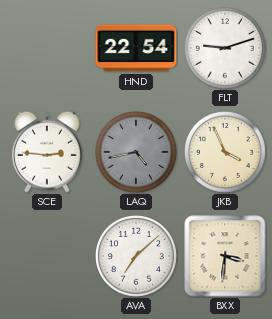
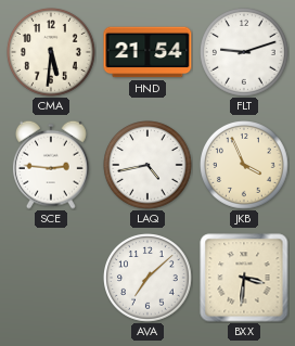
CMA: none -> 5:31
HND: 22:54 -> 21:54
LAQ dial: grey -> white
